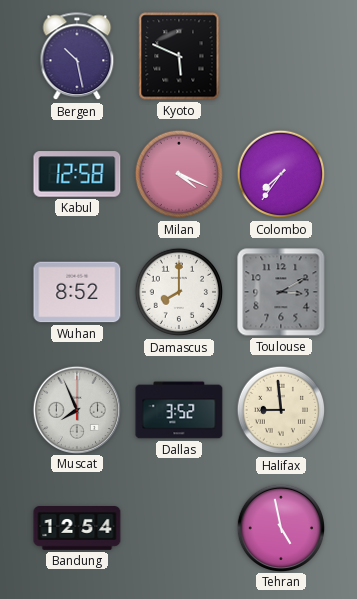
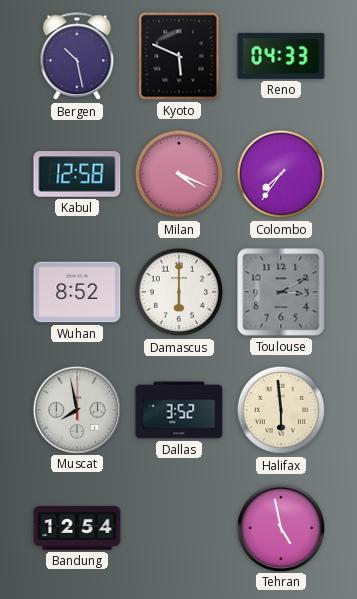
Reno: none -> 04:33
Damascus: 8:00 -> 6:00
Muscat: 7:56 -> 7:58
Halifax: 8:59 -> 5:59
